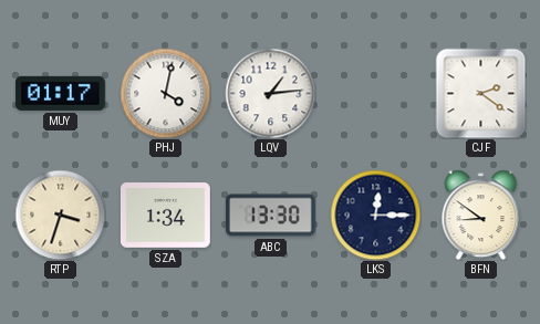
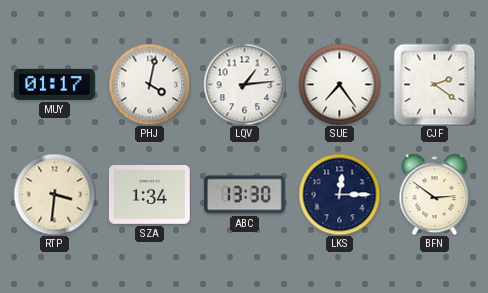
SUE: none -> 7:24
RTP: 3:33 -> 3:31
BFN: 8:51 -> 2:51
